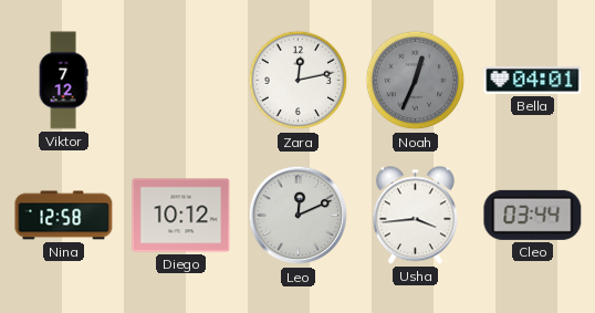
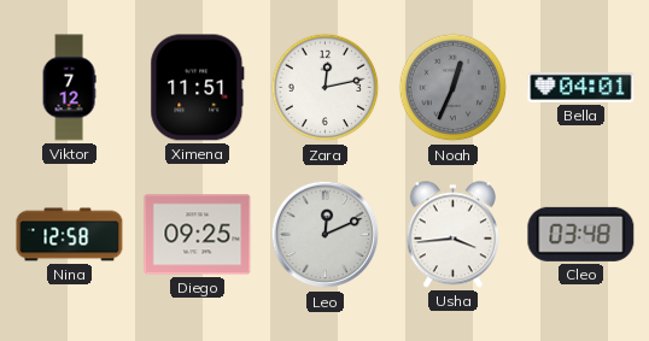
Ximena: none -> 11:51
Diego: 10:12 -> 09:25
Cleo: 03:44 -> 03:48
